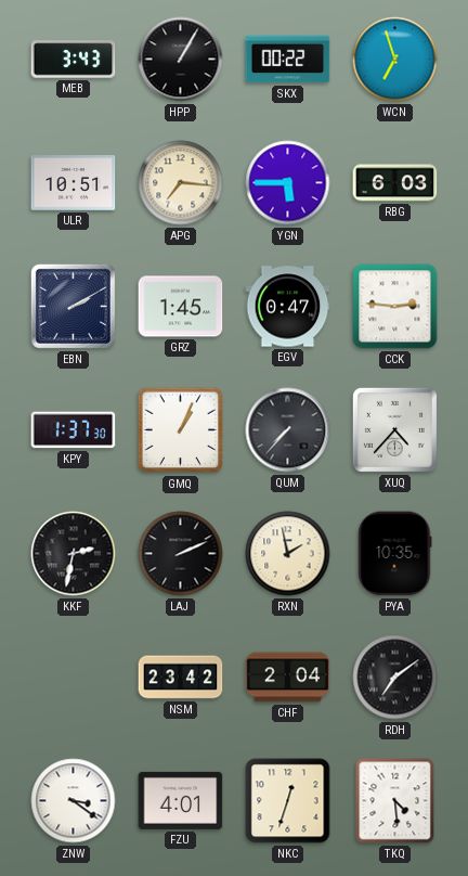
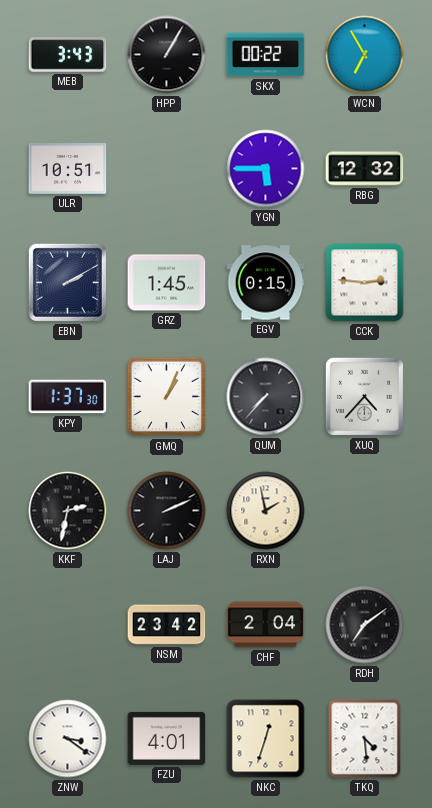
WCN: 6:57 -> 6:55
APG: 7:16 -> none
RBG: 6:03 -> 12:32
EGV: 0:47 -> 0:15
PYA: 10:35 -> none
